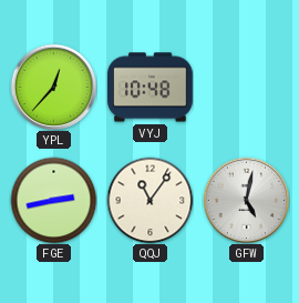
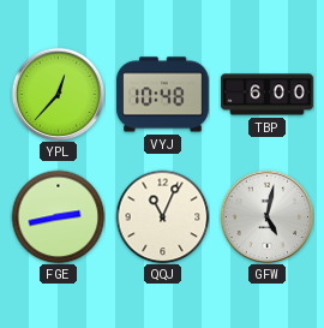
TBP: none -> 6:00
QQJ: 11:06 -> 11:04
